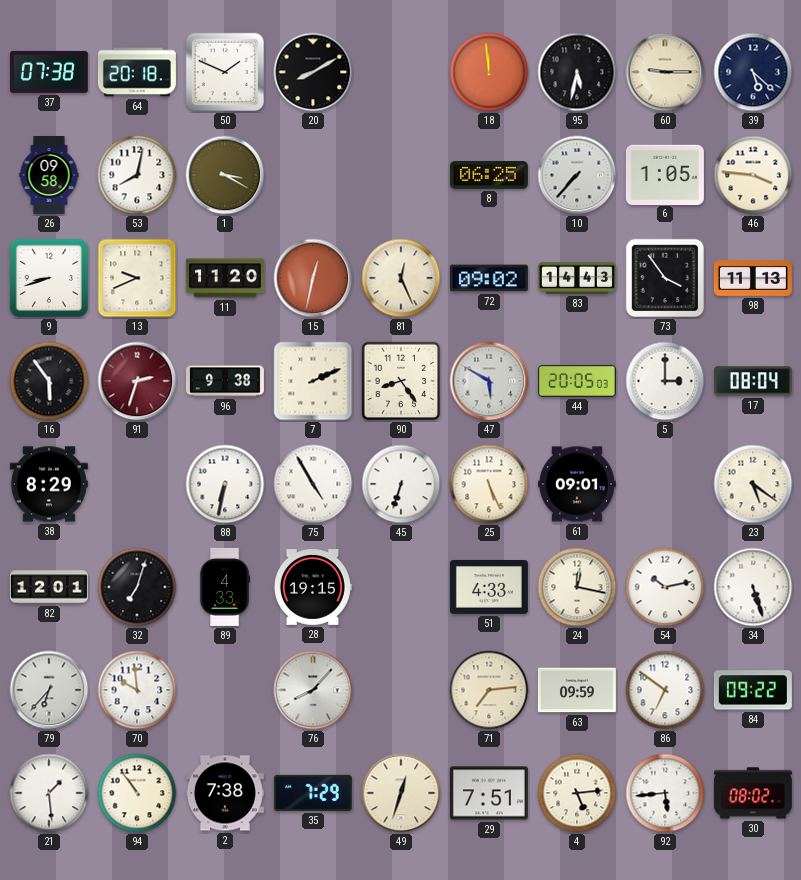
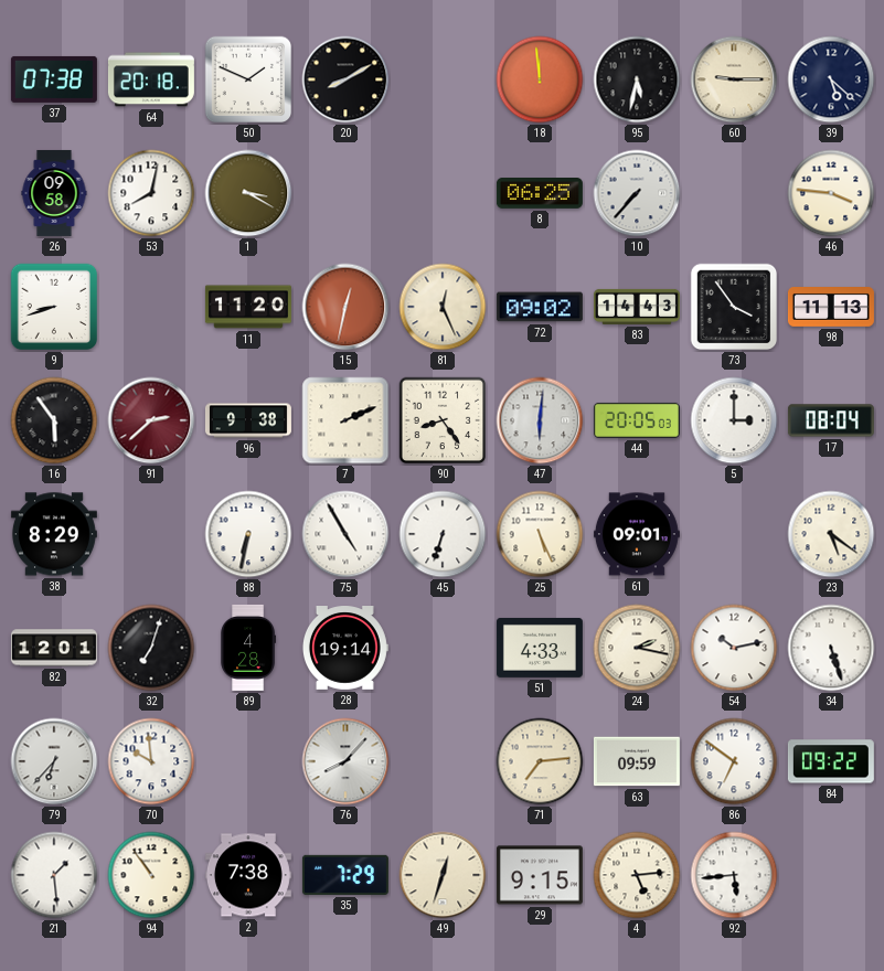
6: 1:05 -> none
13: 9:41 -> none
91: 2:33 -> 2:38
47: 5:50 -> 6:01
89: 4:33 -> 4:28
28: 19:15 -> 19:14
24: 12:17 -> 2:17
29: 7:51 -> 9:15
30: 08:02 -> none
